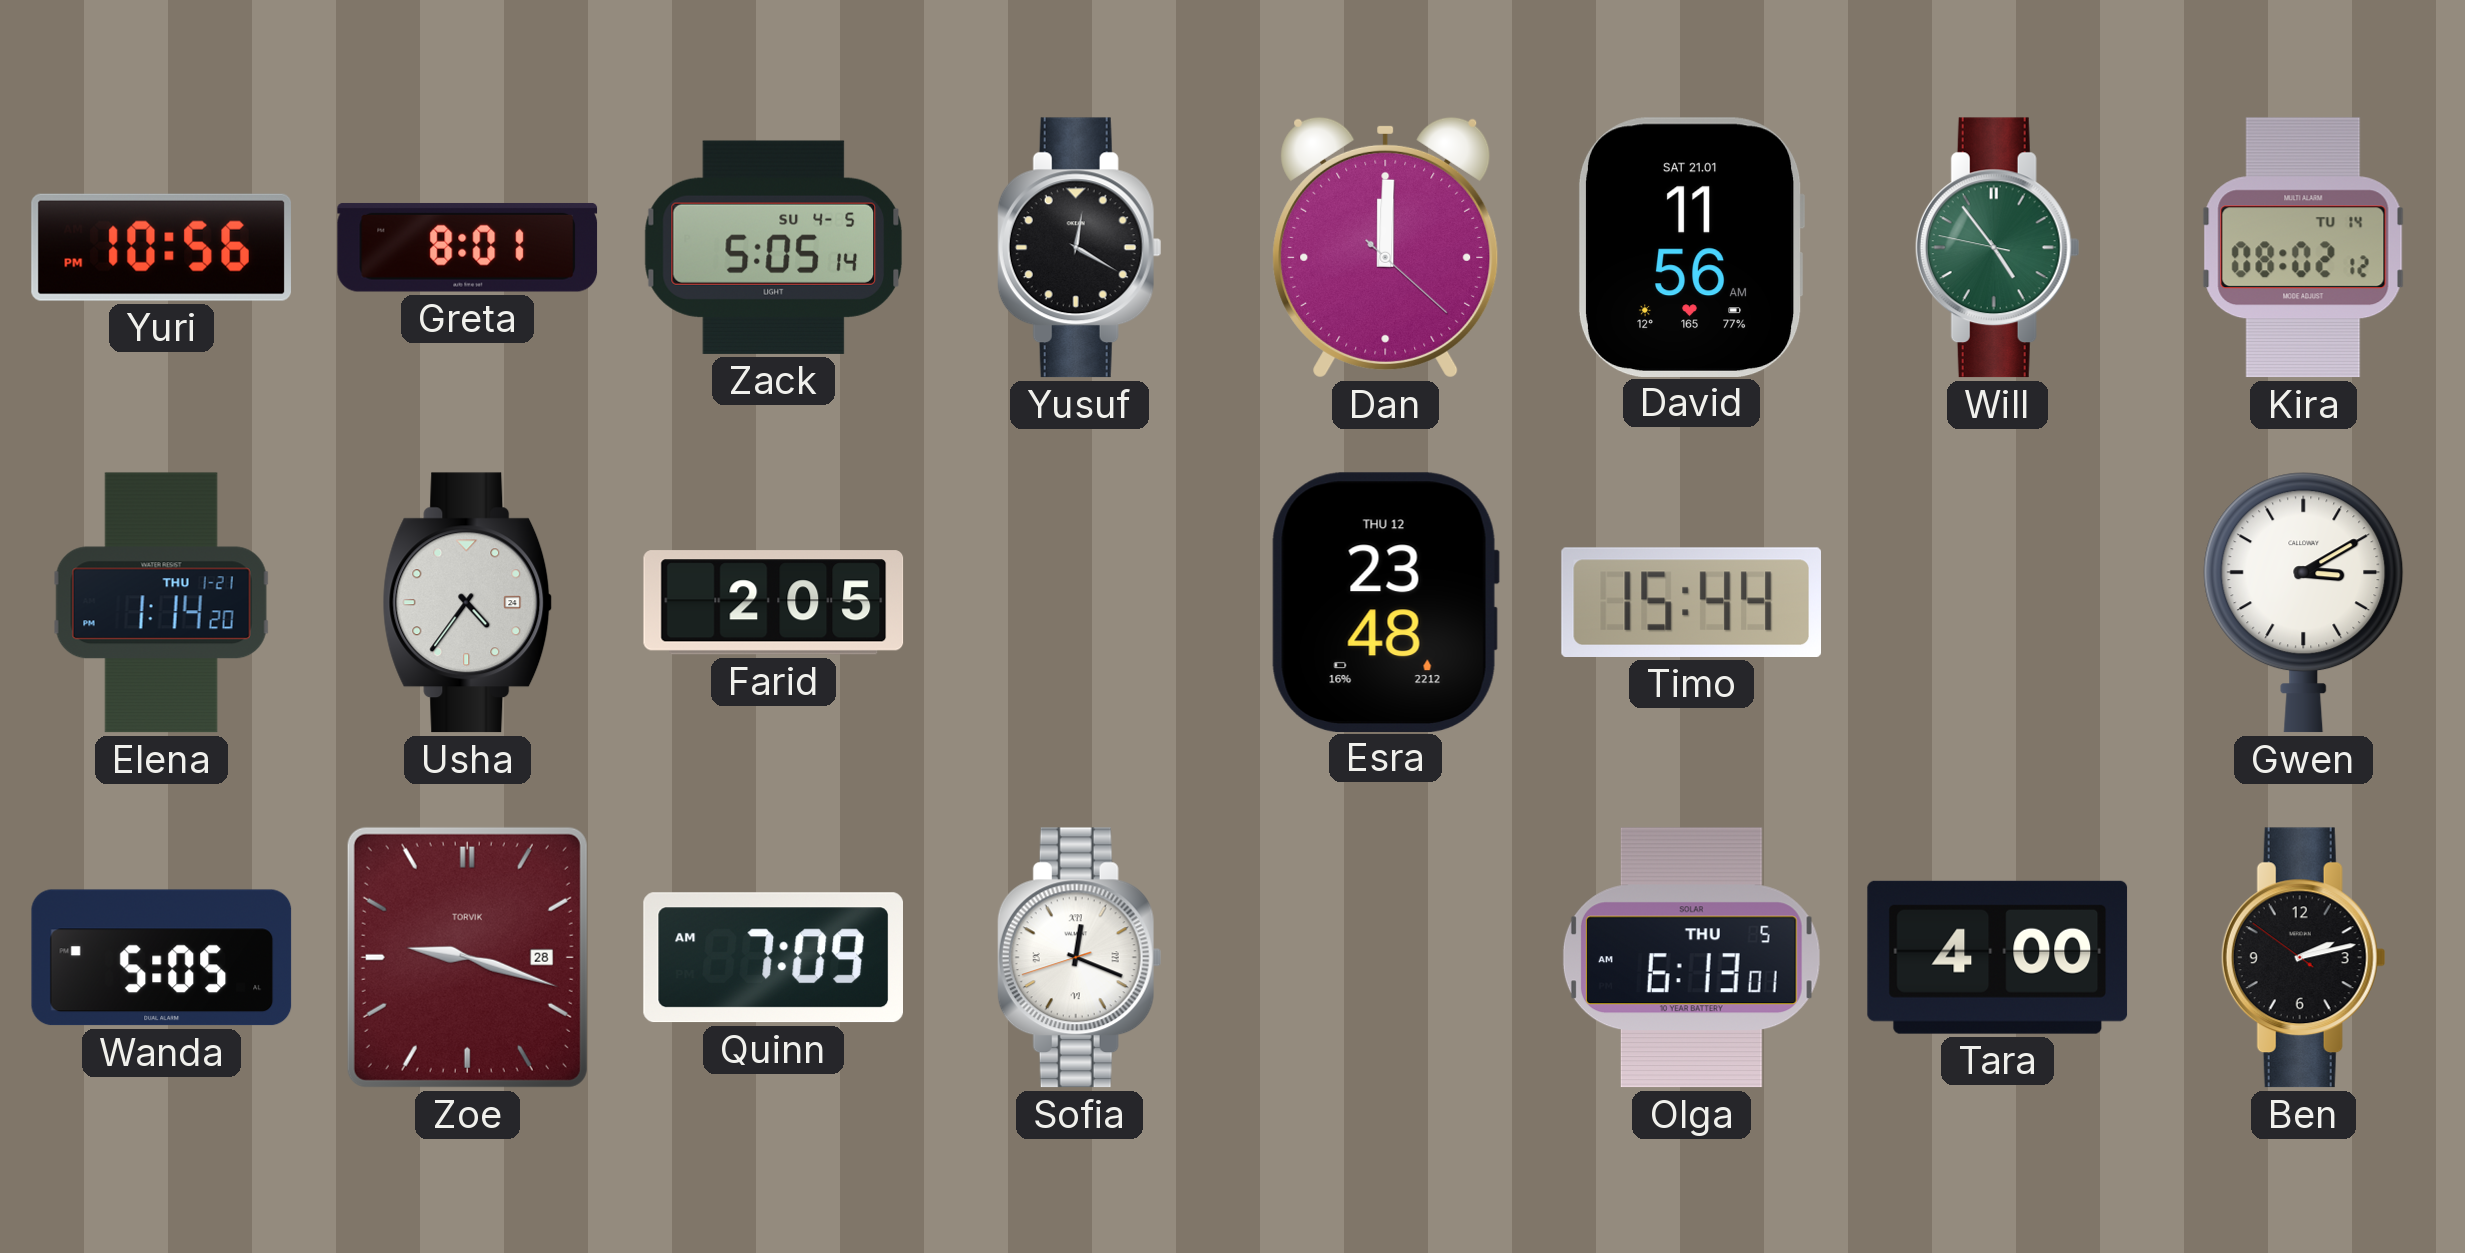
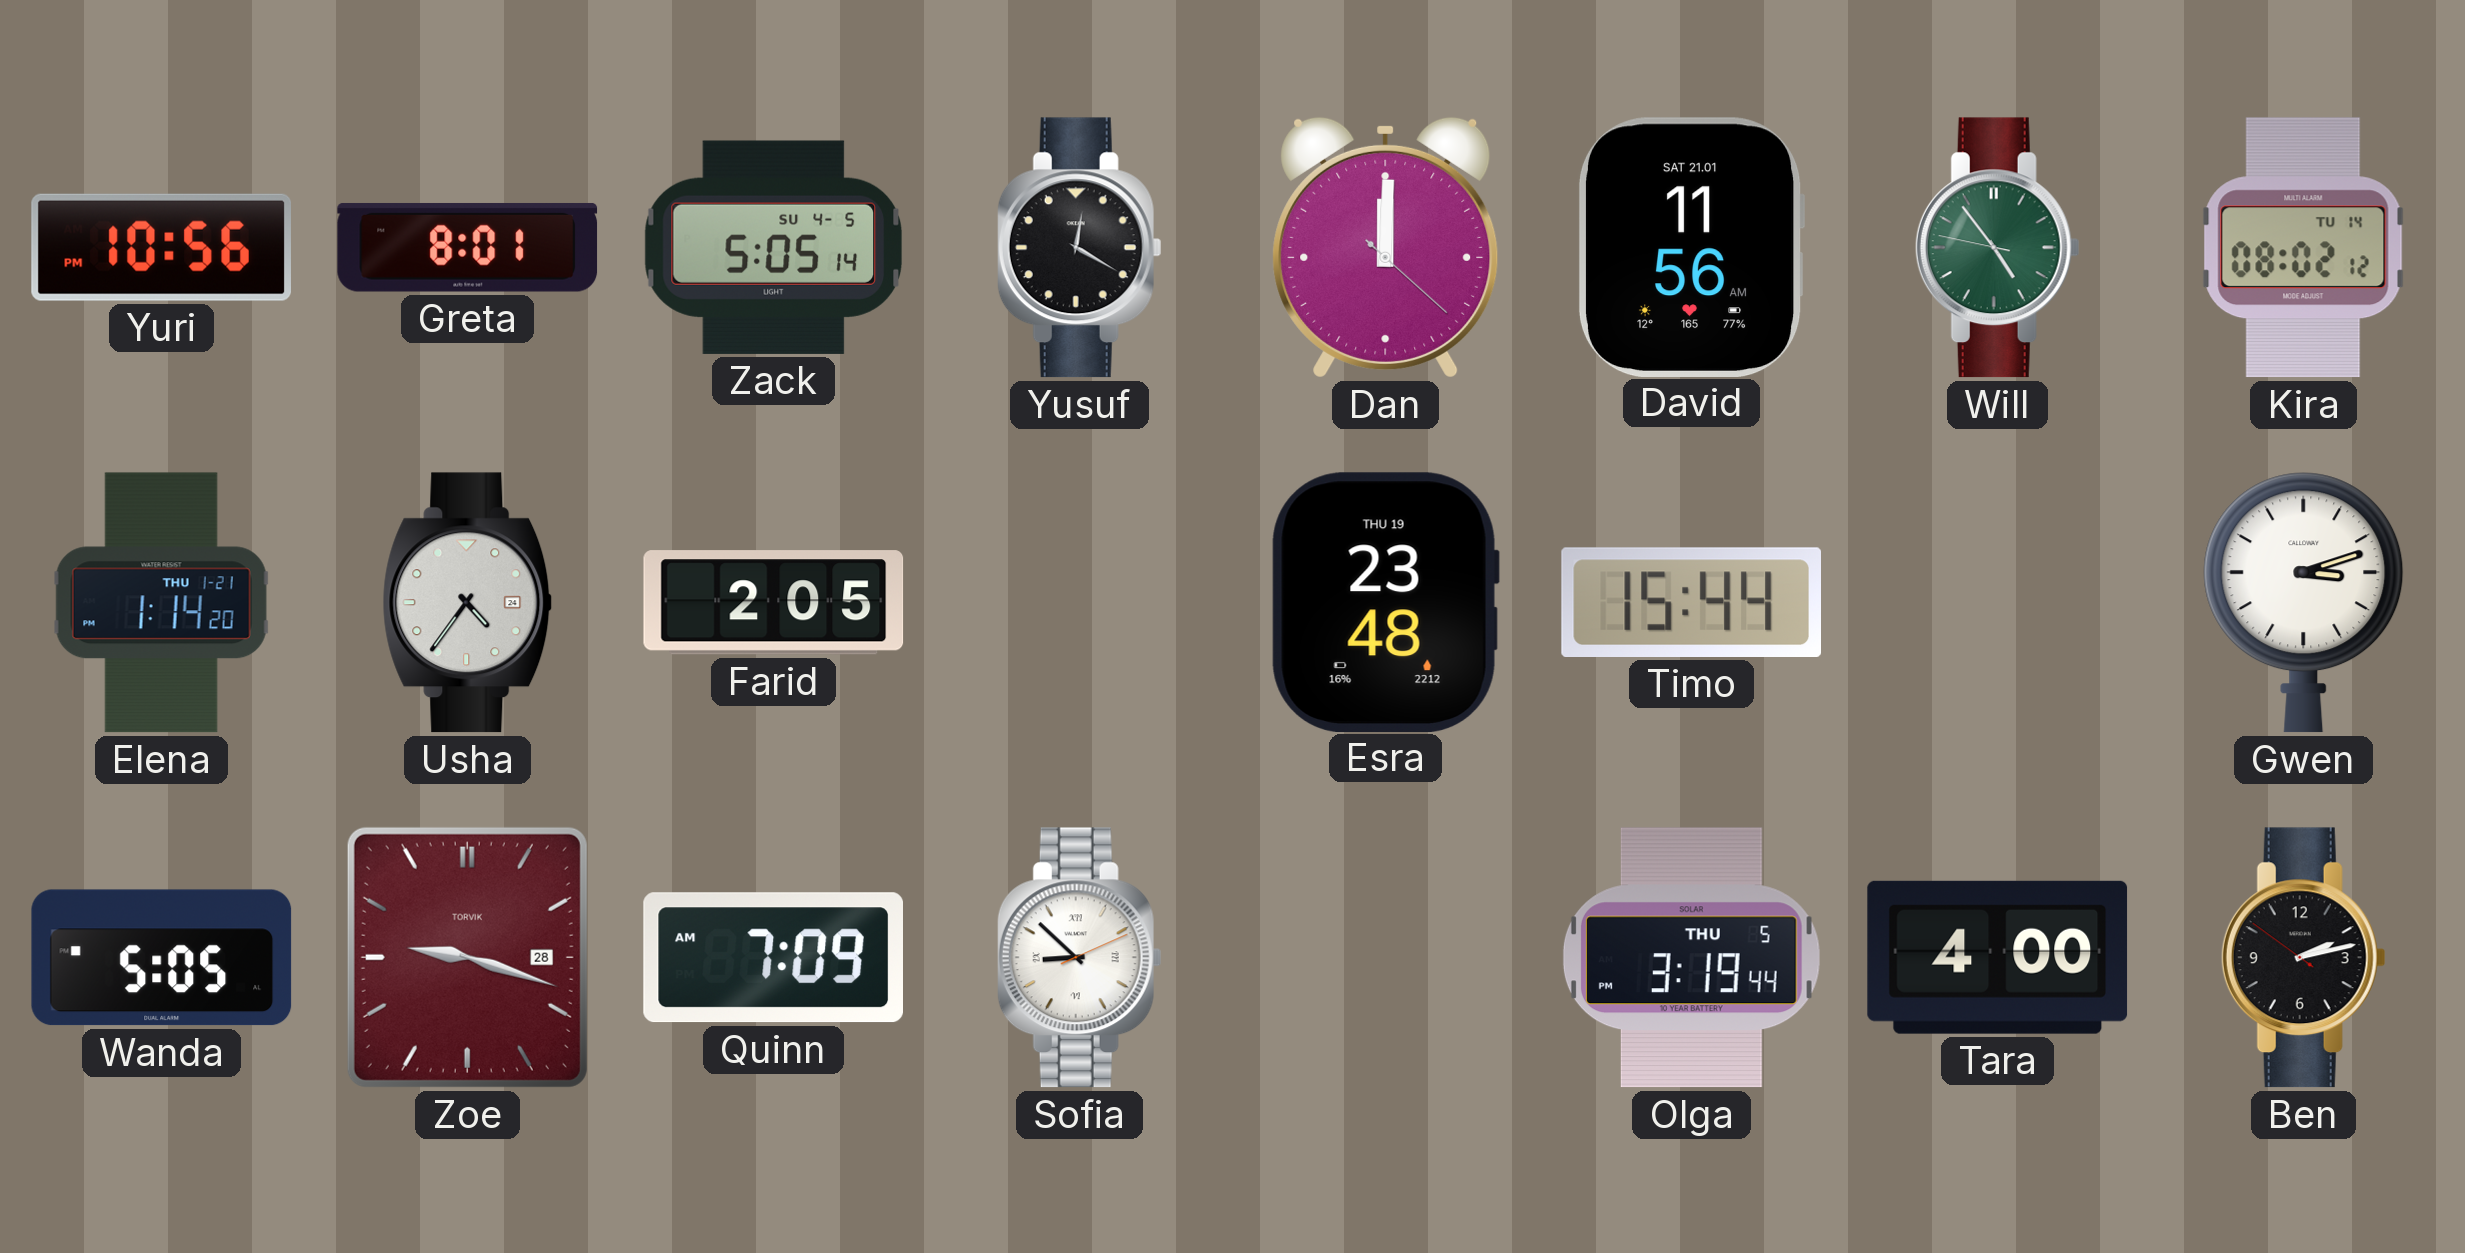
Esra date: THU 12 -> THU 19
Gwen: 3:10 -> 3:12
Sofia: 12:18 -> 8:52
Olga: 6:13 -> 3:19
